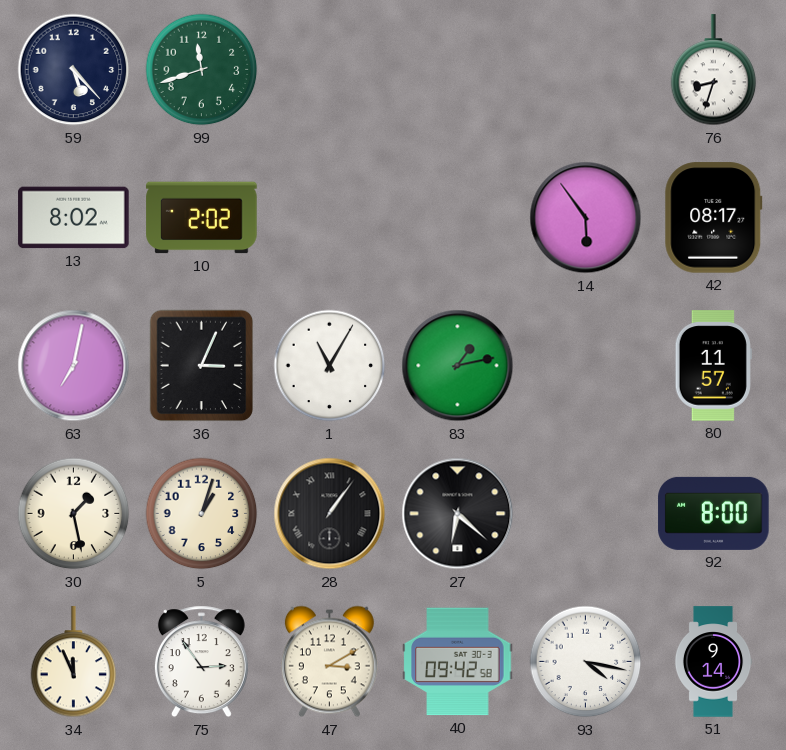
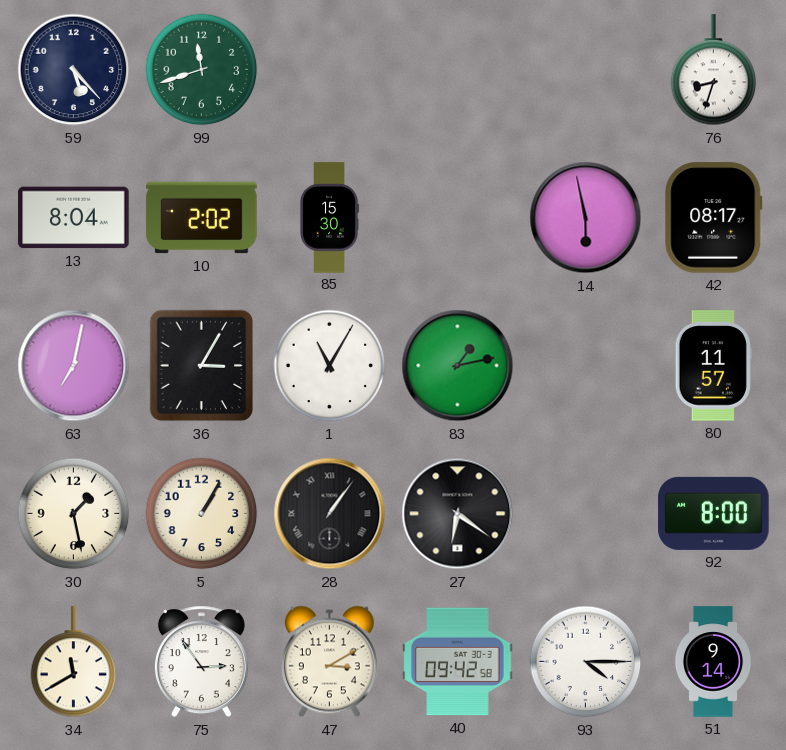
13: 8:02 -> 8:04
85: none -> 15:30
14: 5:54 -> 5:58
36: 3:04 -> 3:05
5: 1:03 -> 1:05
27: 6:22 -> 6:21
34: 11:56 -> 11:40
93: 4:17 -> 4:15
